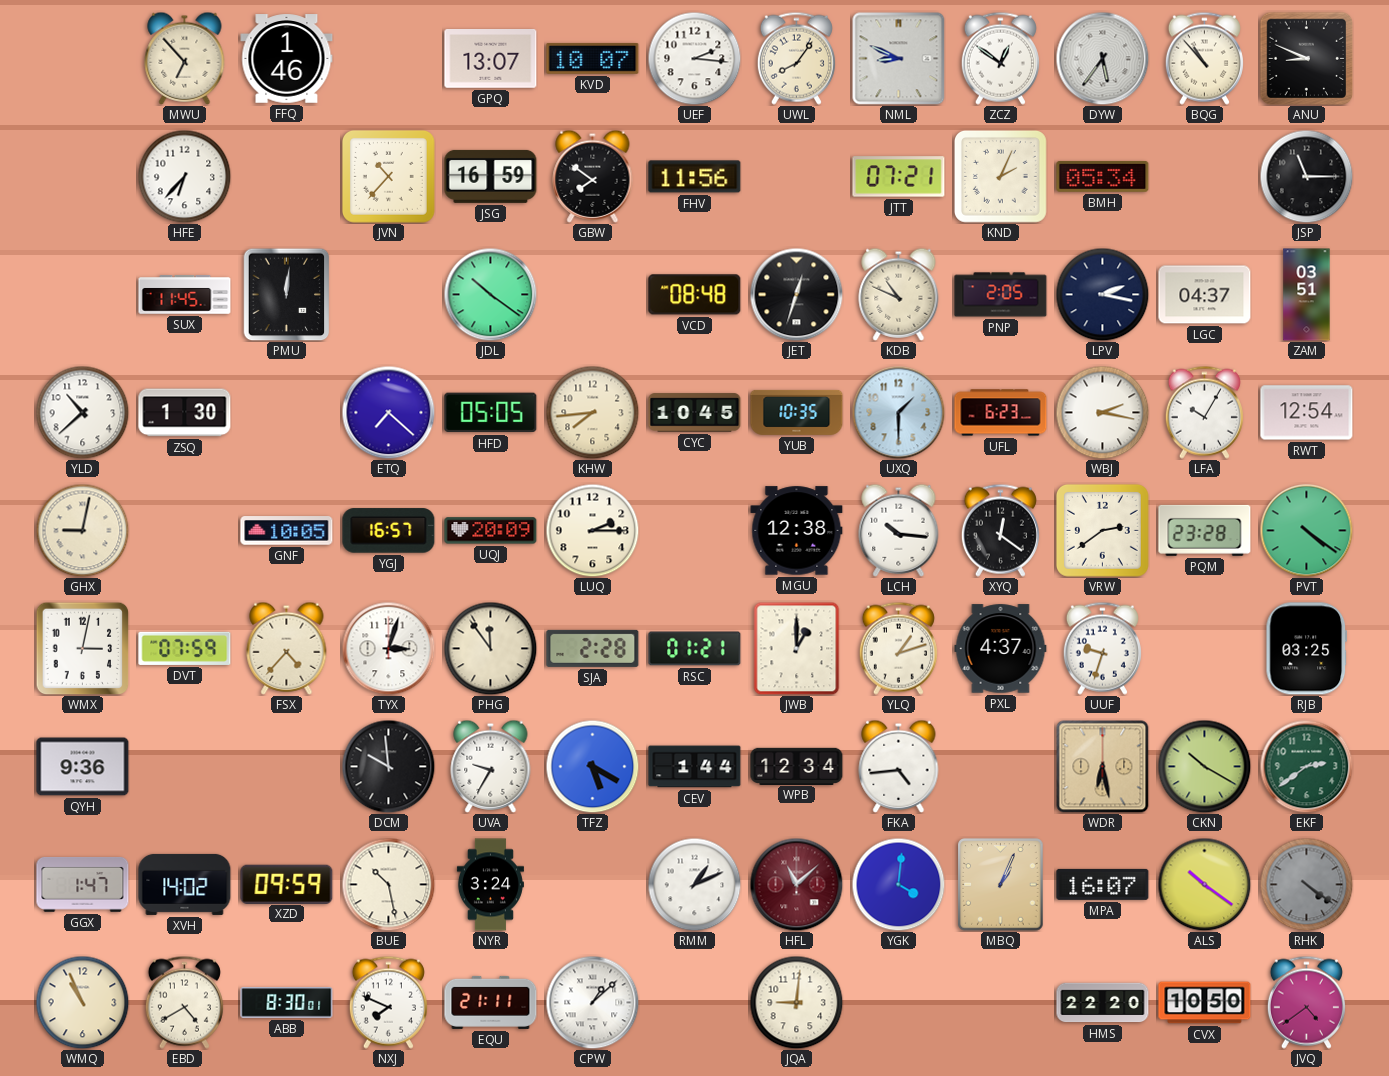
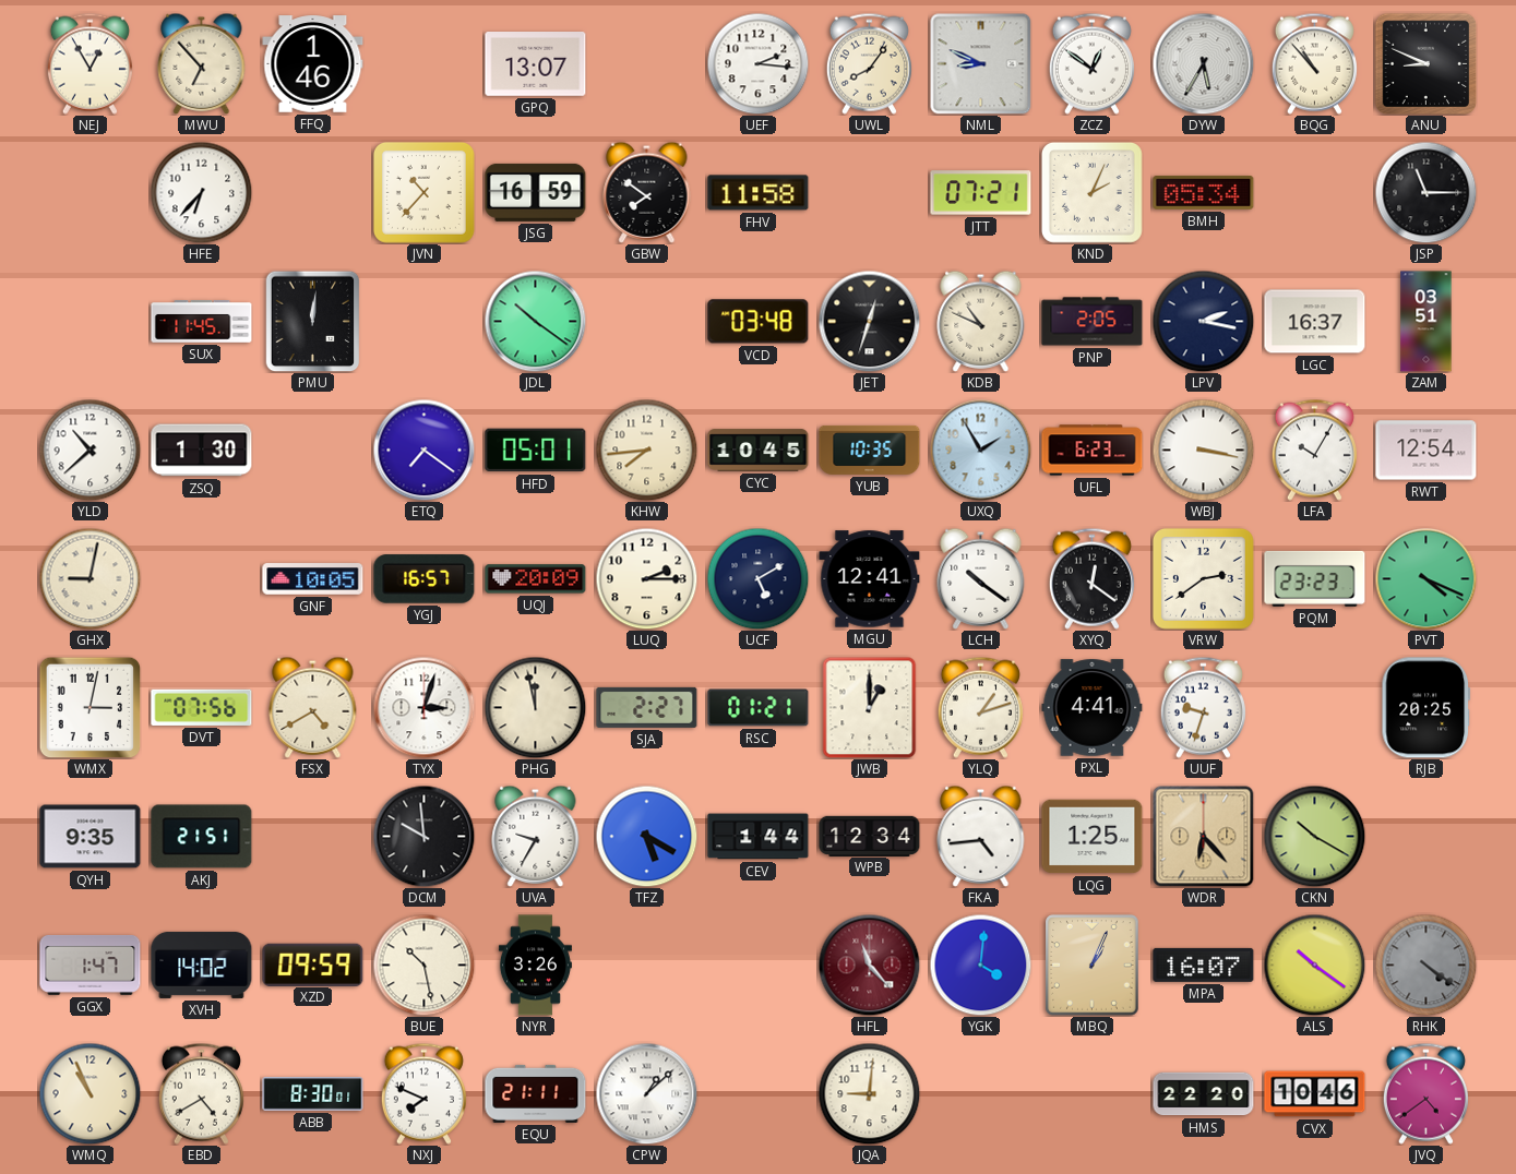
NEJ: none -> 12:55
KVD: 10:07 -> none
DYW: 5:36 -> 5:35
FHV: 11:56 -> 11:58
VCD: 08:48 -> 03:48
LGC: 04:37 -> 16:37
ETQ: 7:22 -> 7:21
HFD: 05:05 -> 05:01
UXQ: 1:30 -> 1:55
WBJ: 2:17 -> 3:17
UCF: none -> 5:10
MGU: 12:38 -> 12:41
LCH: 10:16 -> 10:21
PQM: 23:28 -> 23:23
PVT: 4:21 -> 4:19
DVT: 07:59 -> 07:56
FSX: 4:37 -> 4:40
PHG: 11:54 -> 11:58
SJA: 2:28 -> 2:27
PXL: 4:37 -> 4:41
RJB: 03:25 -> 20:25
QYH: 9:36 -> 9:35
AKJ: none -> 21:51
LQG: none -> 1:25
WDR: 6:28 -> 6:23
EKF: 2:39 -> none
NYR: 3:24 -> 3:26
RMM: 1:11 -> none
HFL: 11:08 -> 11:23
CVX: 10:50 -> 10:46
